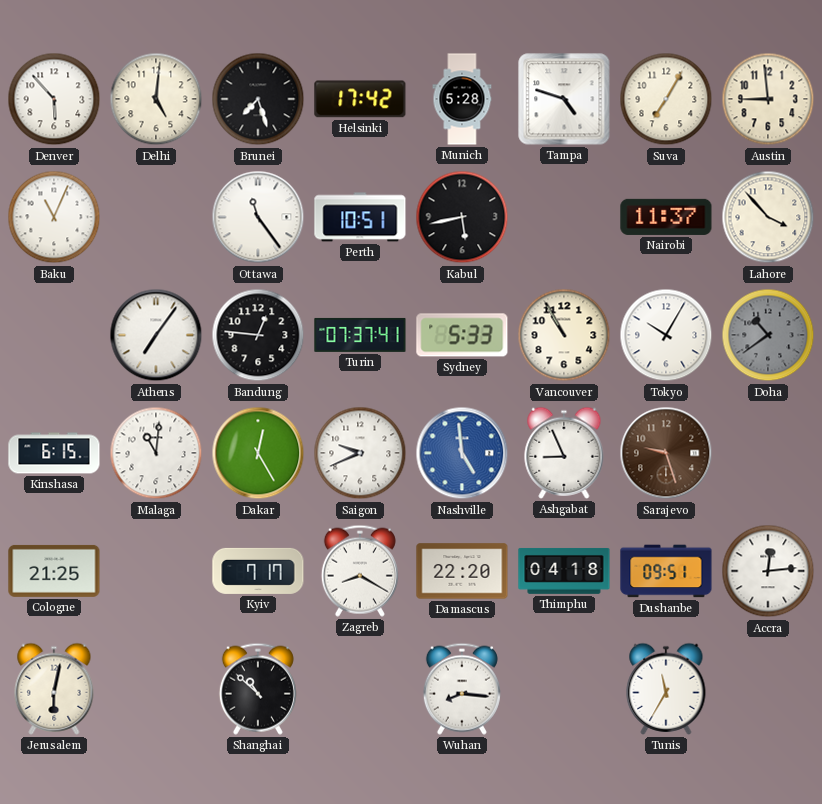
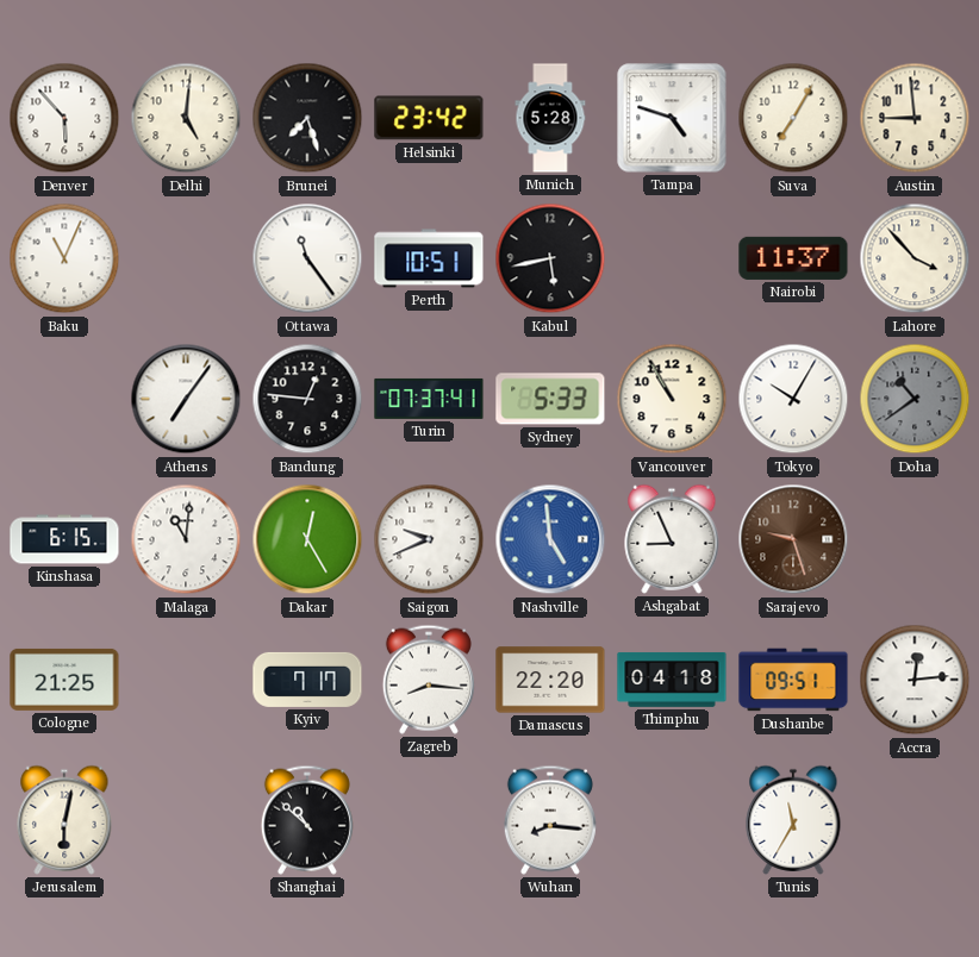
Helsinki: 17:42 -> 23:42
Zagreb: 8:20 -> 8:16
